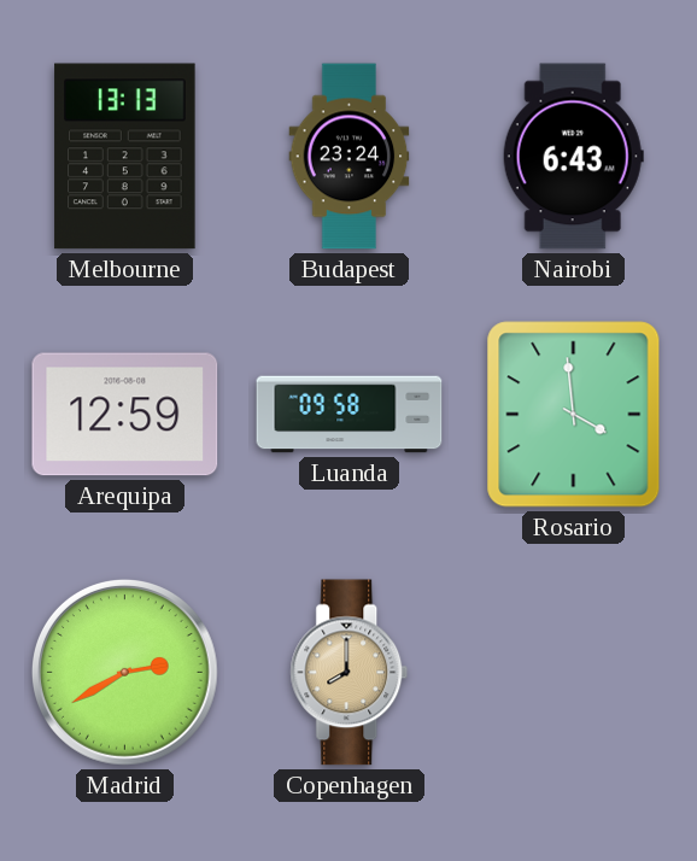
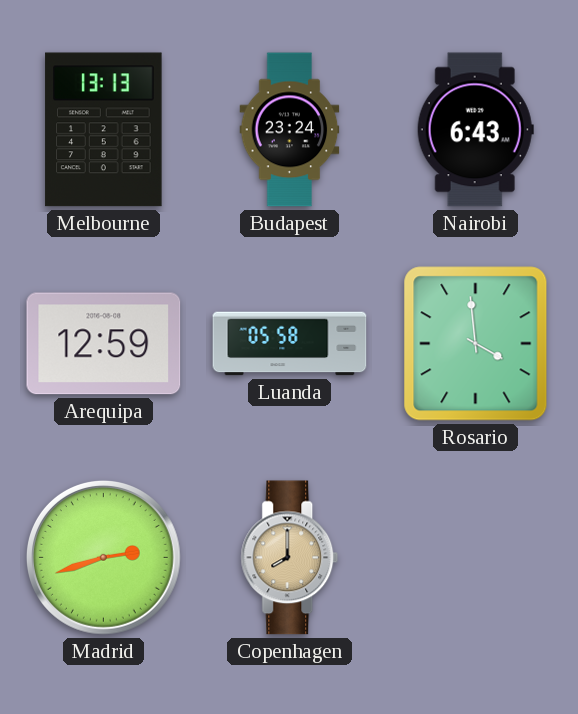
Luanda: 09:58 -> 05:58
Madrid: 2:40 -> 2:42
